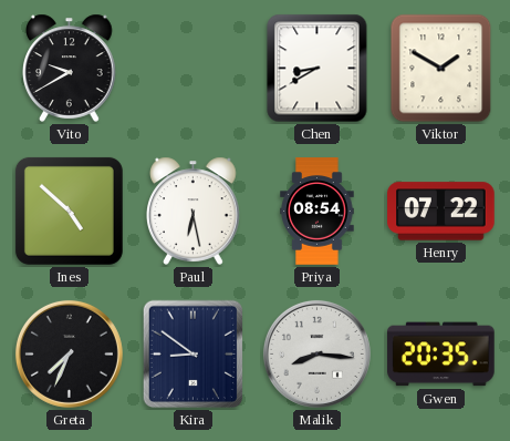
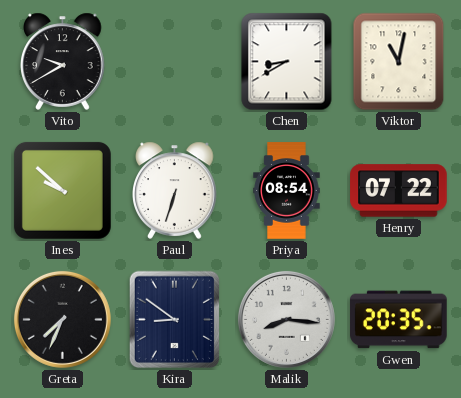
Viktor: 1:50 -> 11:02
Ines: 4:52 -> 9:52
Paul: 6:28 -> 6:33
